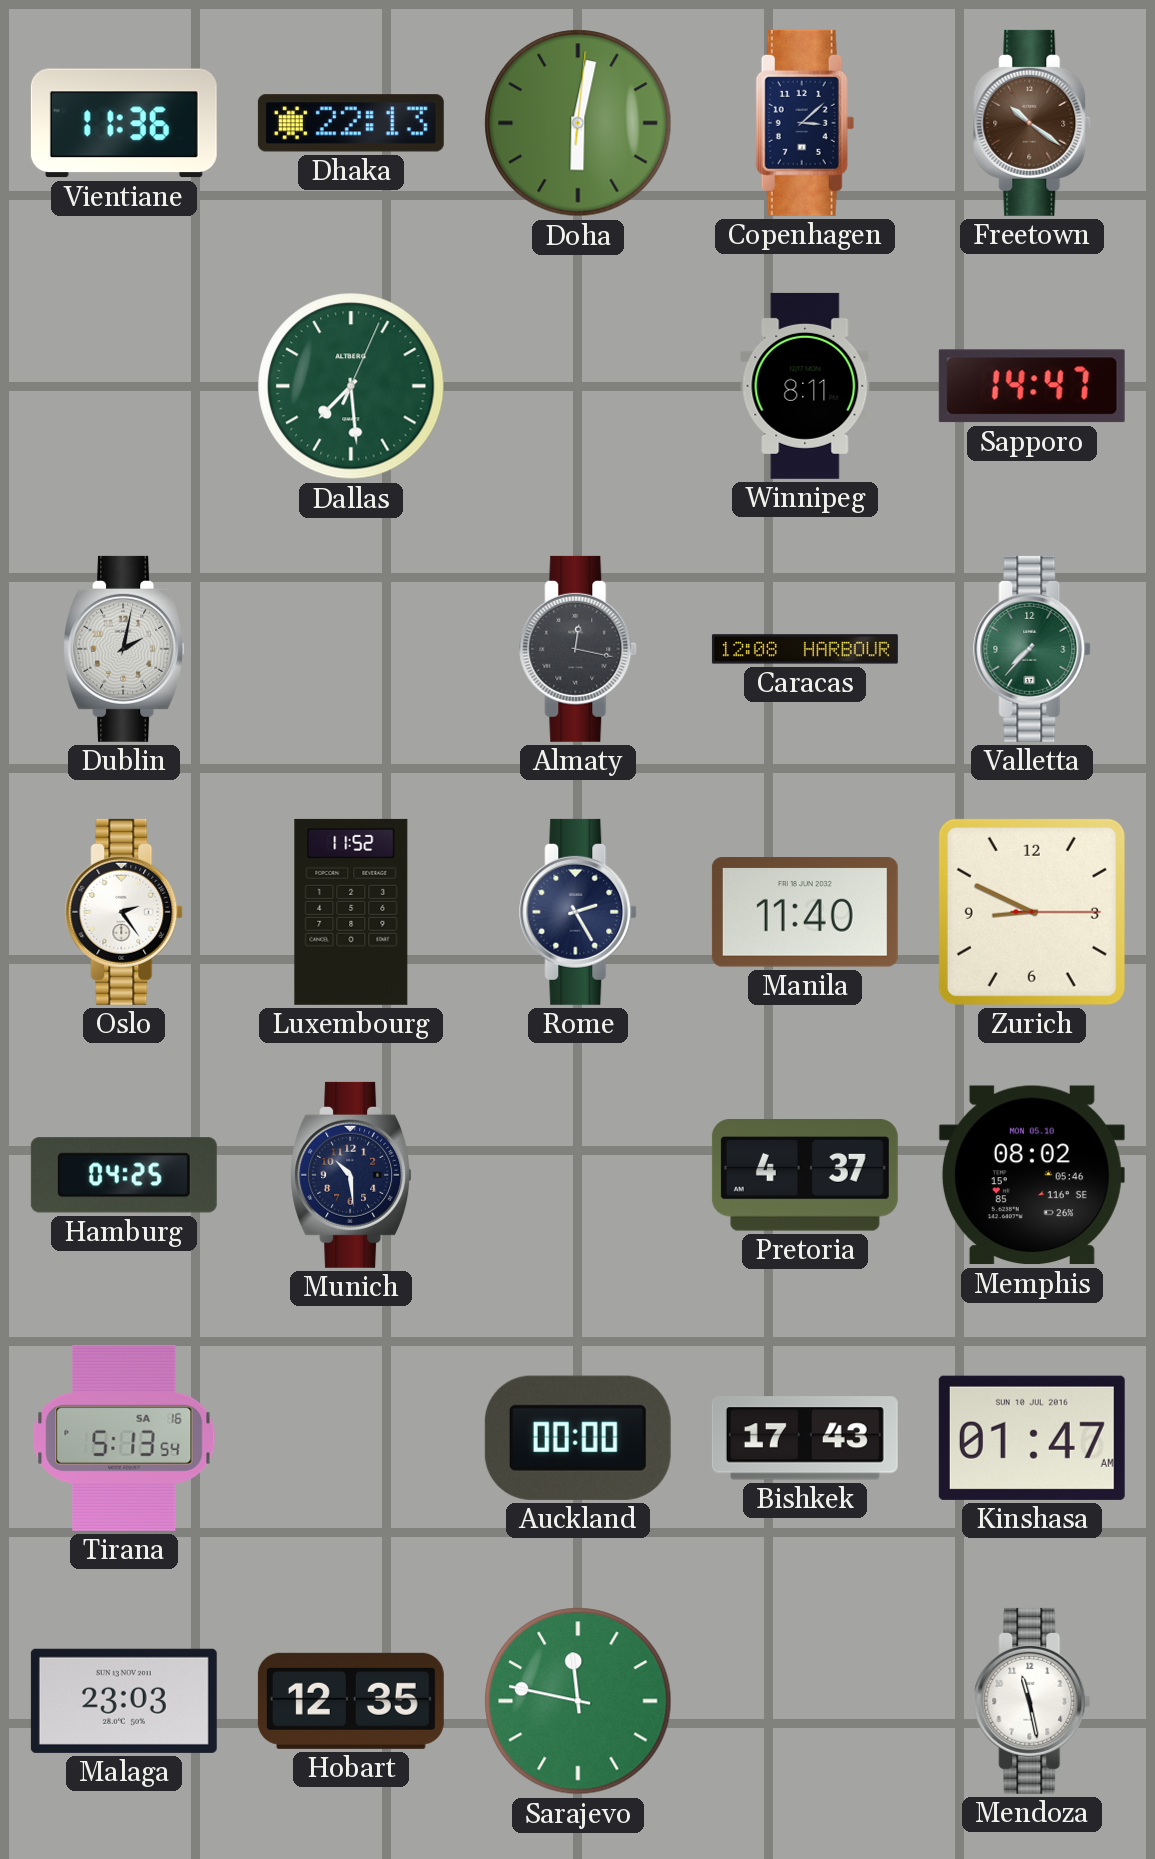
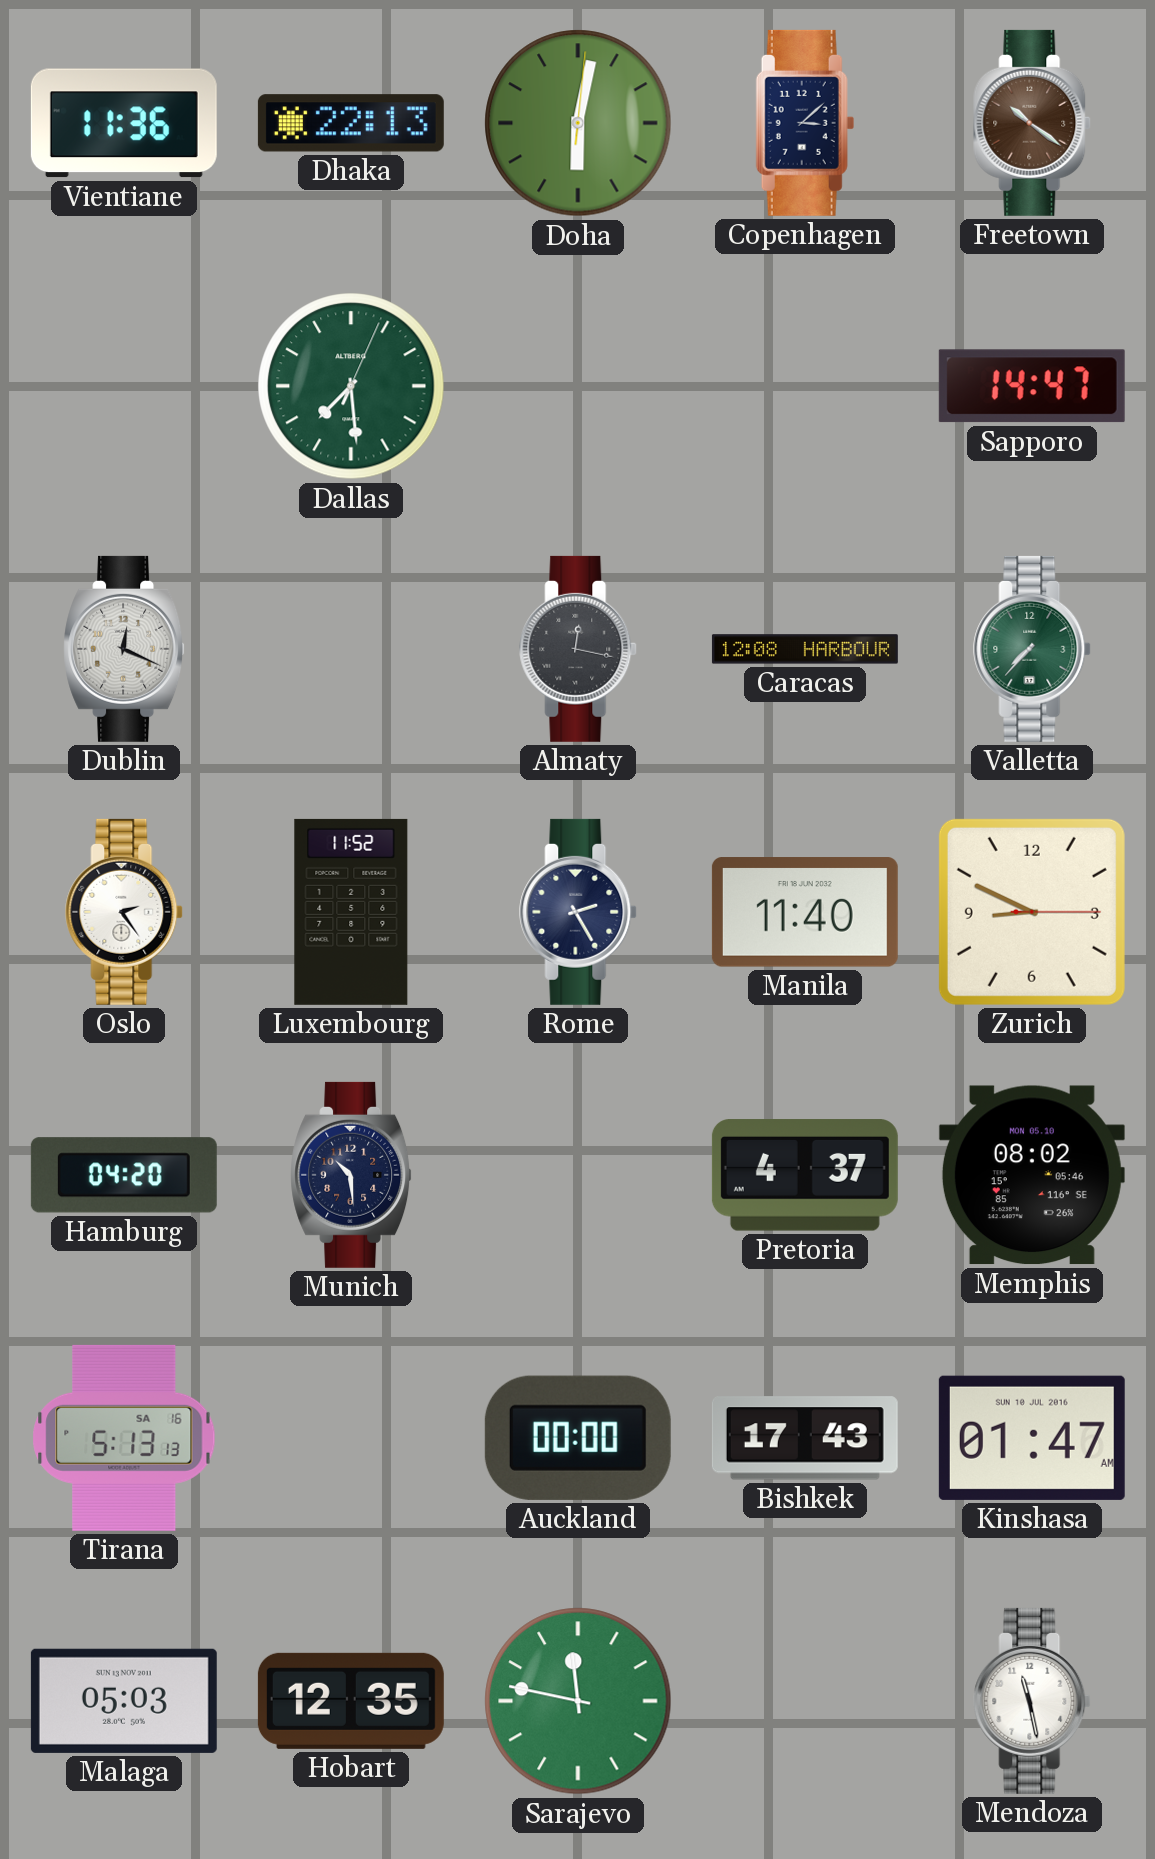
Winnipeg: 8:11 -> none
Dublin: 2:02 -> 12:19
Hamburg: 04:25 -> 04:20
Tirana: 5:13:54 -> 5:13:13
Malaga: 23:03 -> 05:03
